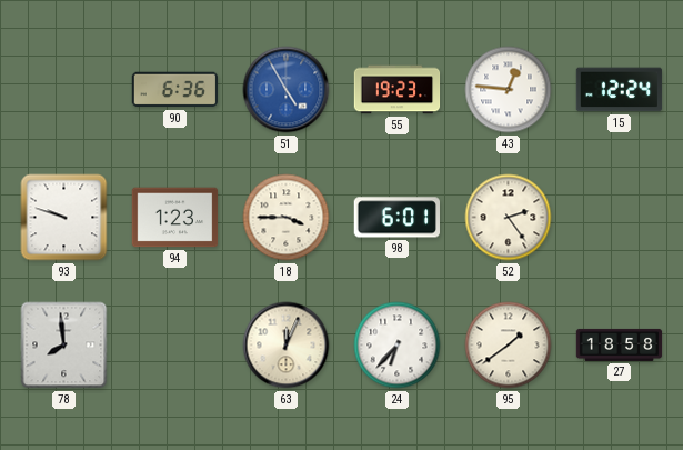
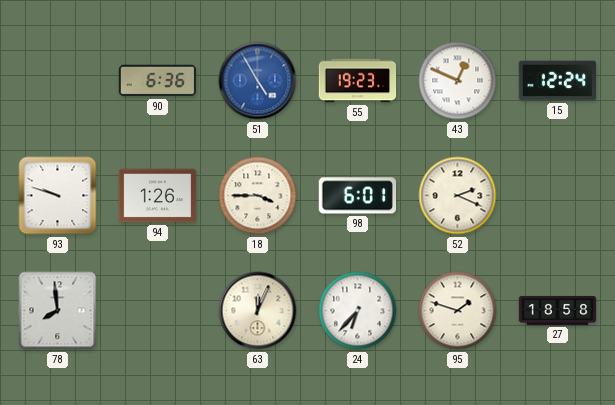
43: 12:46 -> 12:49
94: 1:23 -> 1:26
52: 2:24 -> 2:19
95: 1:39 -> 1:48
